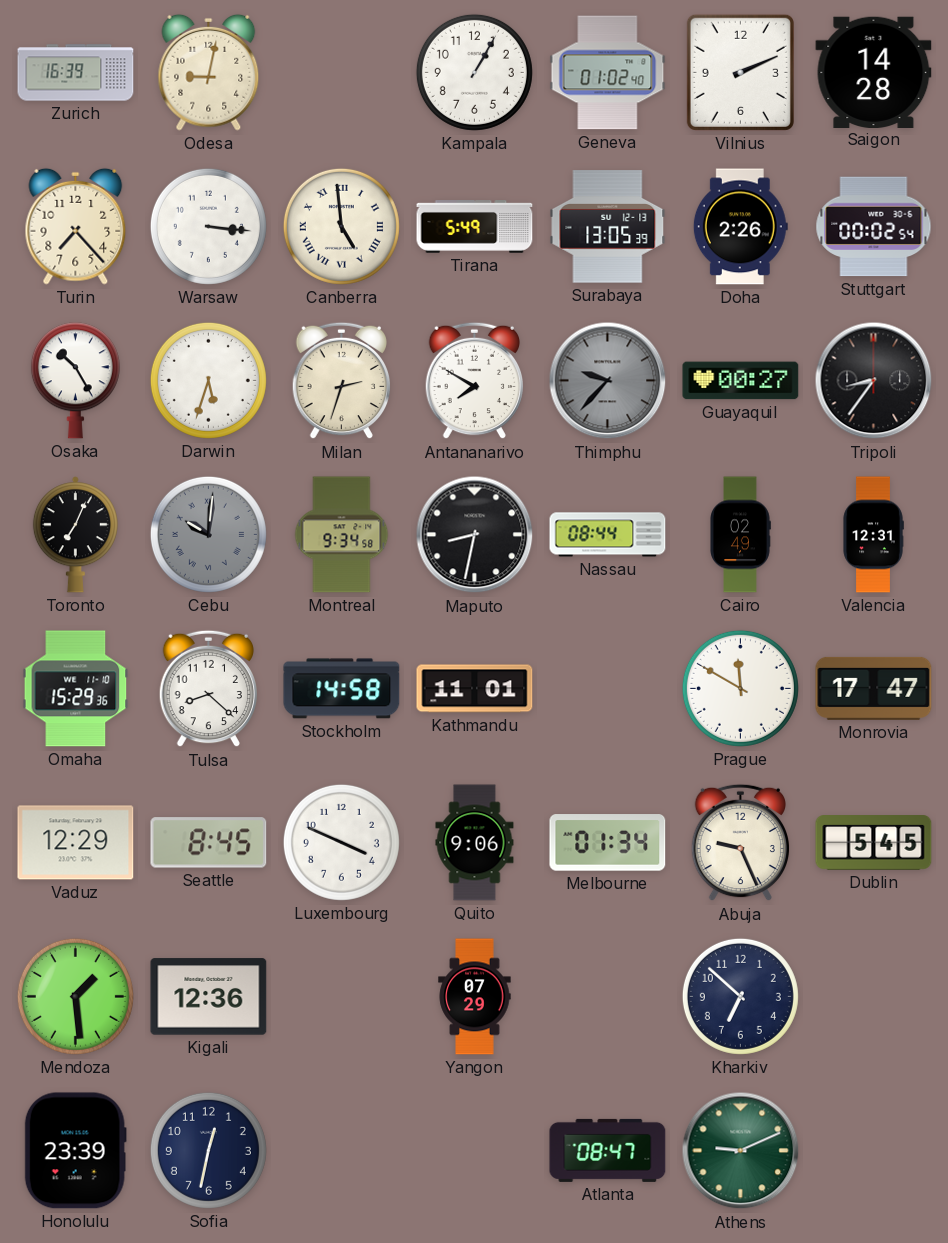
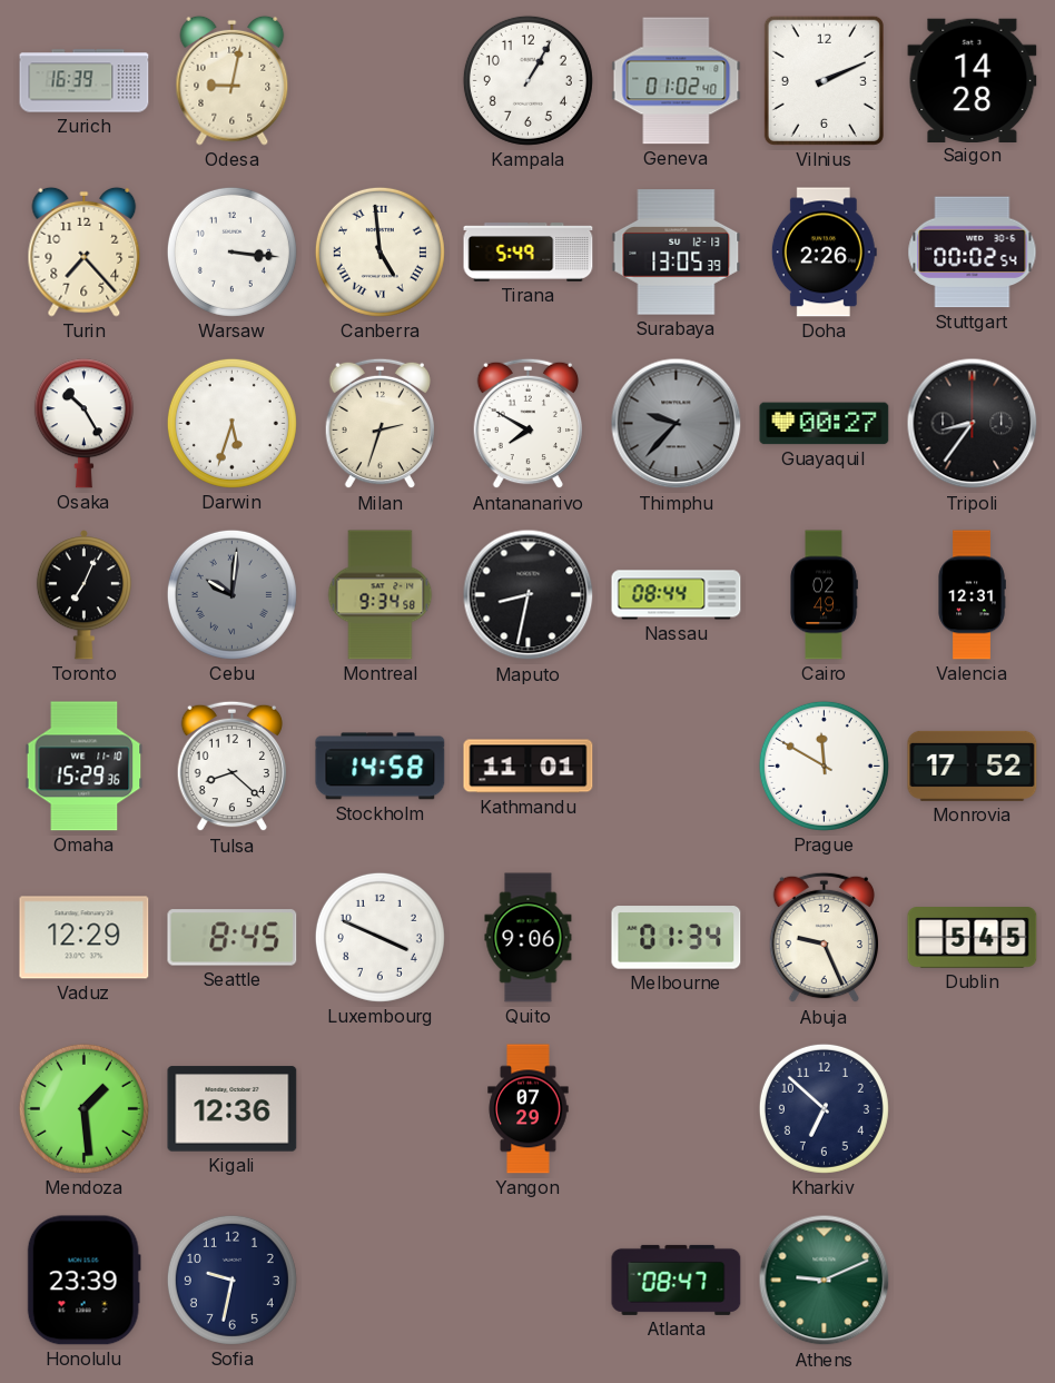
Monrovia: 17:47 -> 17:52
Sofia: 12:32 -> 9:32
